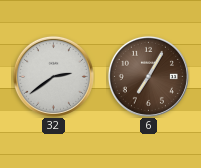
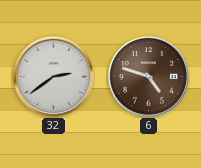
6: 7:05 -> 4:48
